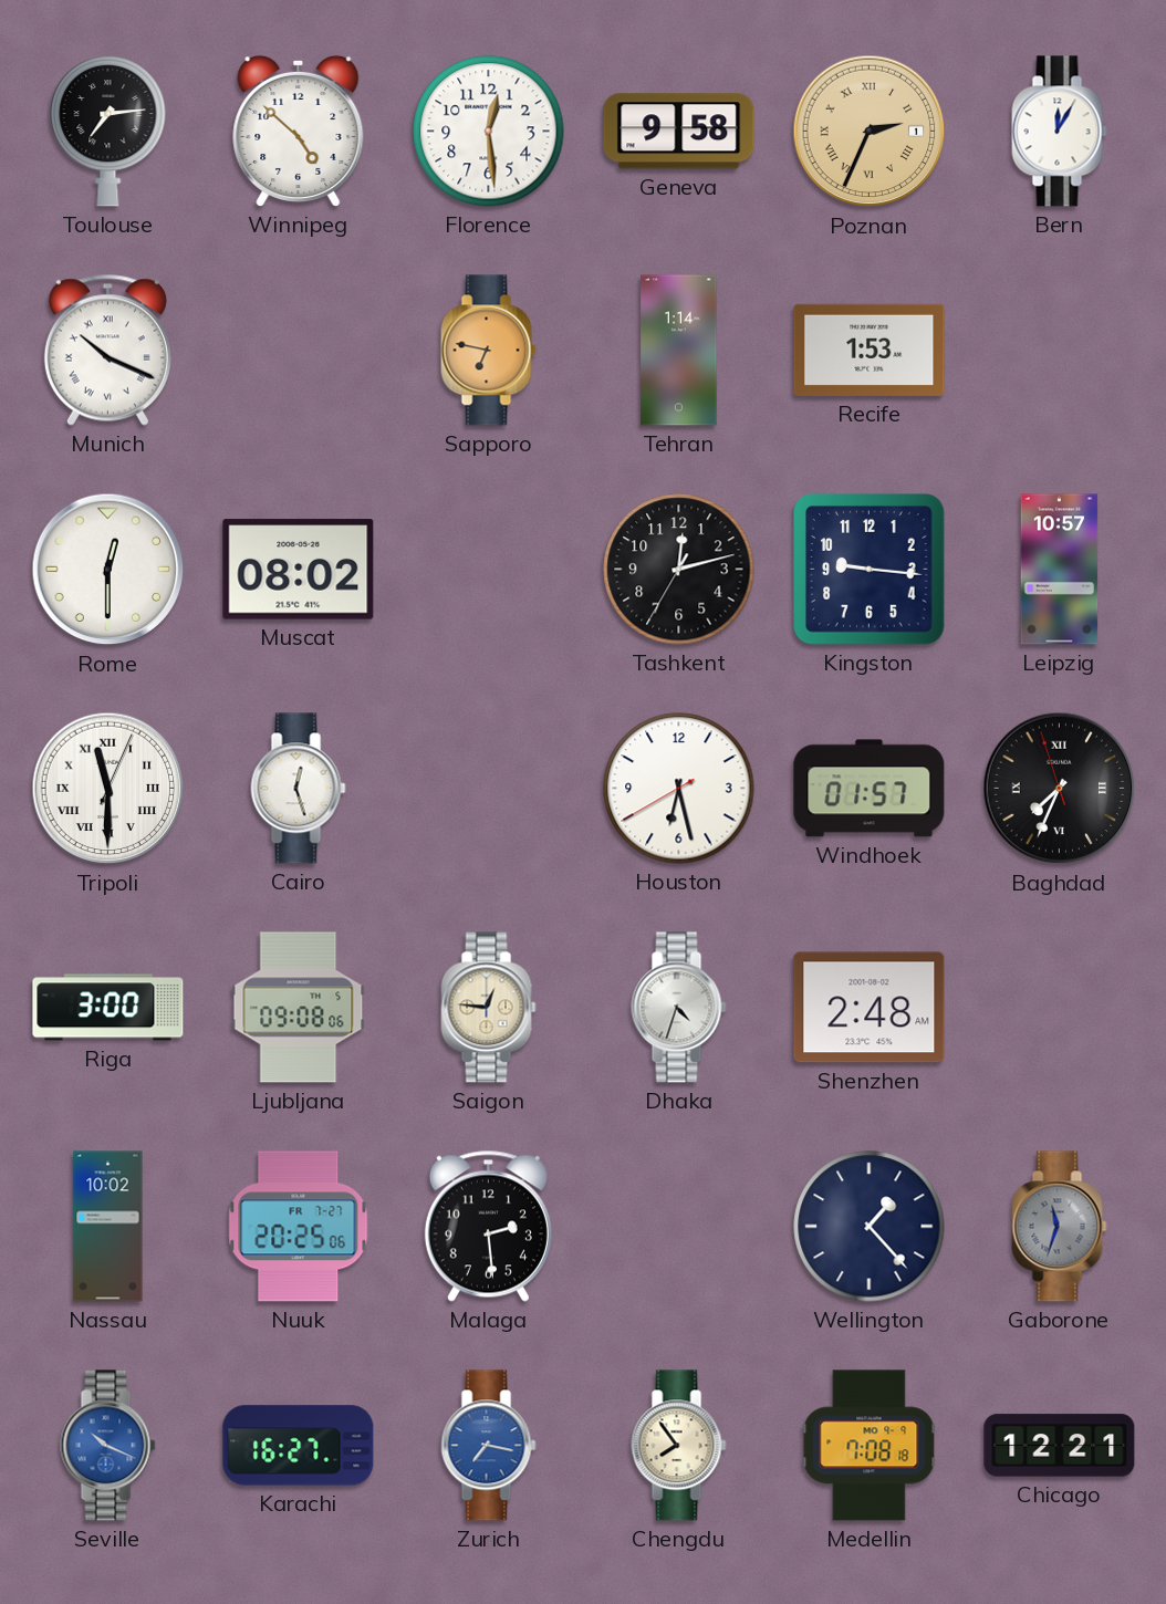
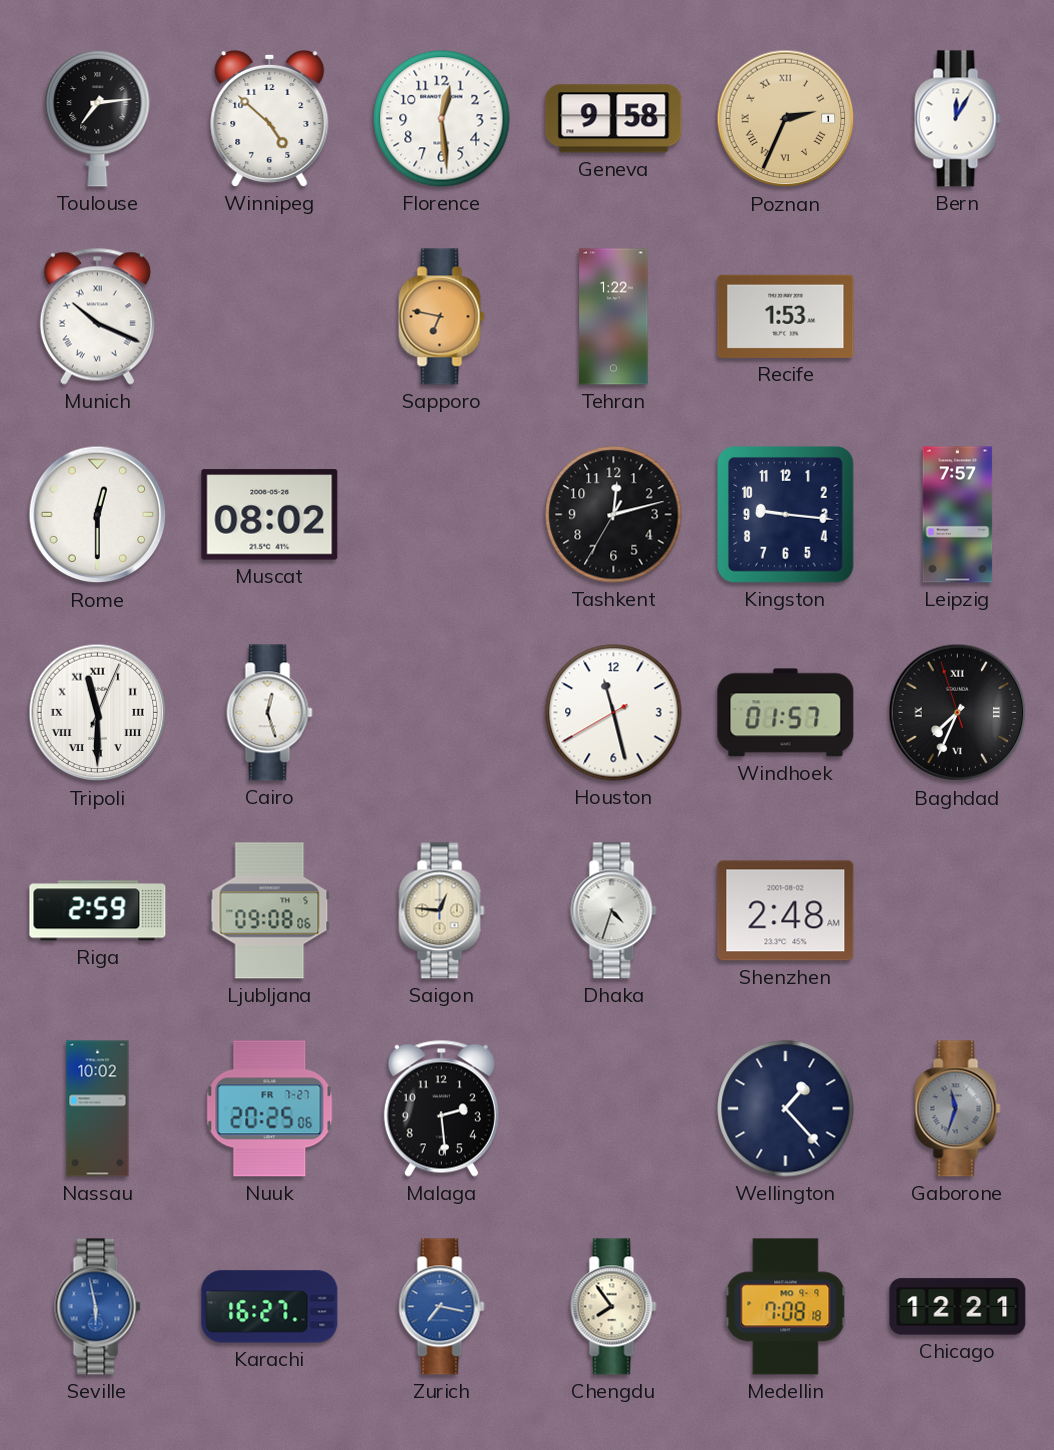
Tehran: 1:14 -> 1:22
Leipzig: 10:57 -> 7:57
Houston: 6:27 -> 11:27
Riga: 3:00 -> 2:59
Seville: 10:19 -> 5:58
